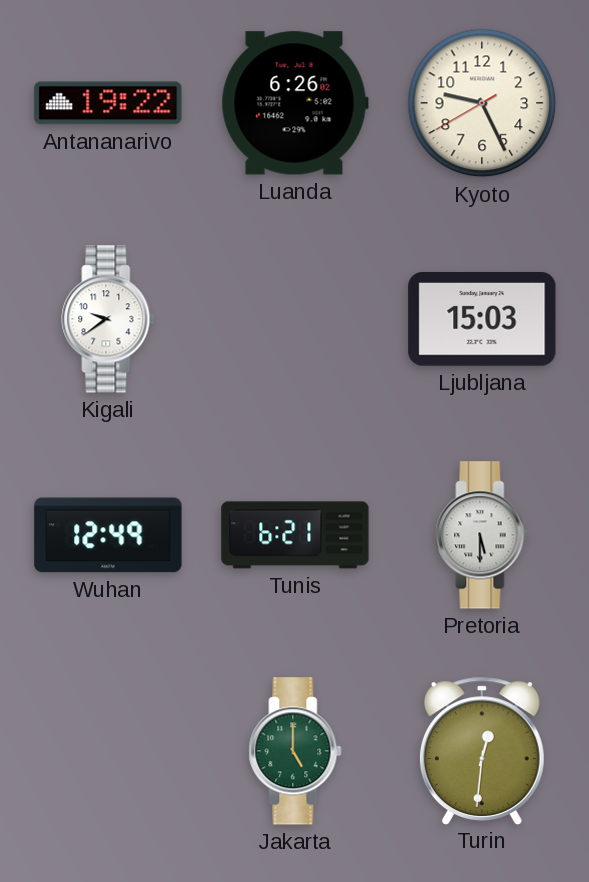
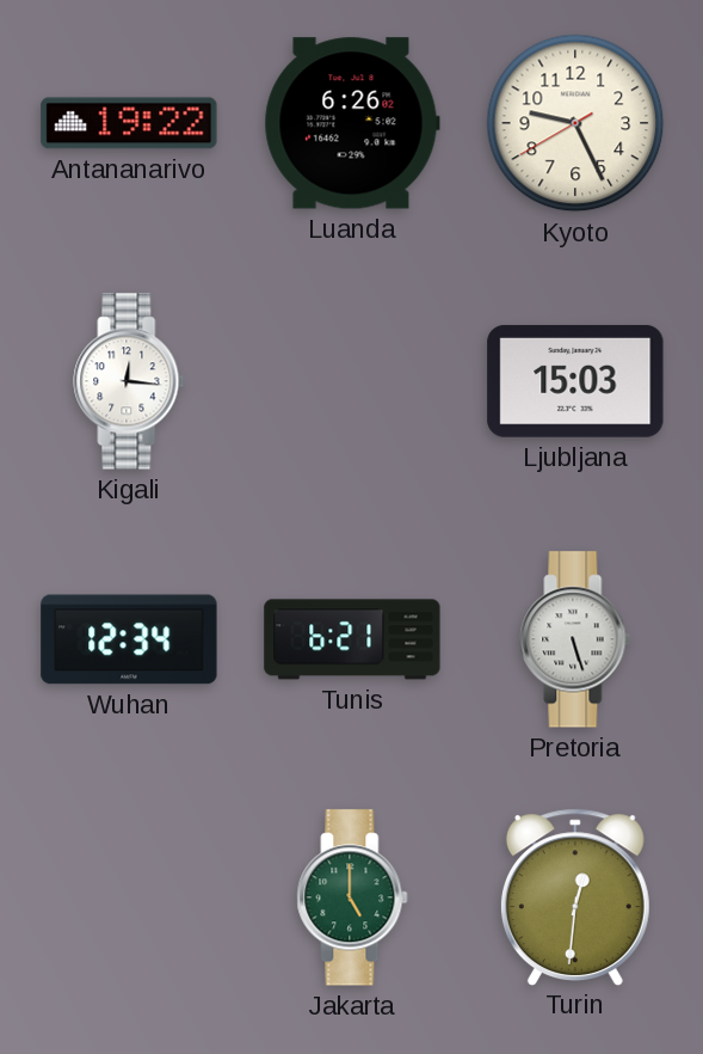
Kigali: 9:39 -> 12:16
Wuhan: 12:49 -> 12:34
Pretoria: 5:30 -> 5:27
